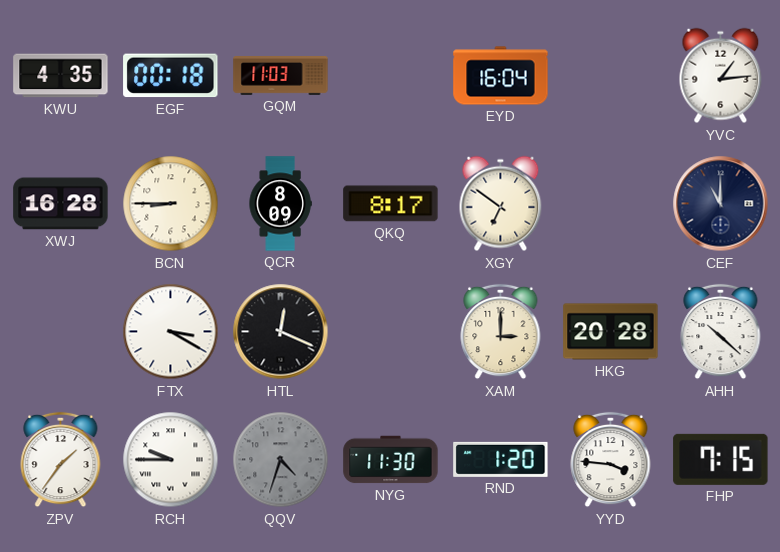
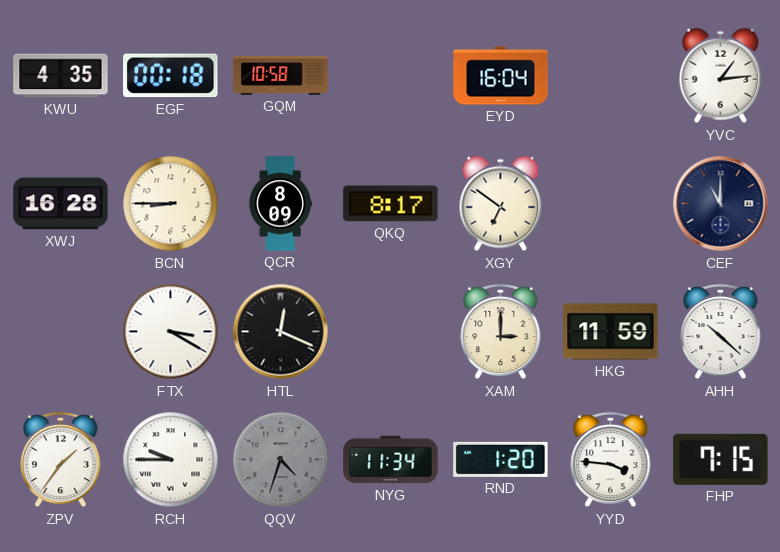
GQM: 11:03 -> 10:58
HKG: 20:28 -> 11:59
NYG: 11:30 -> 11:34
